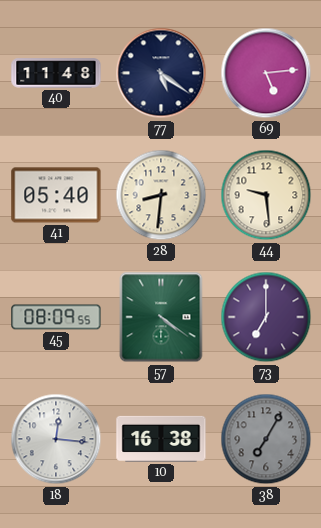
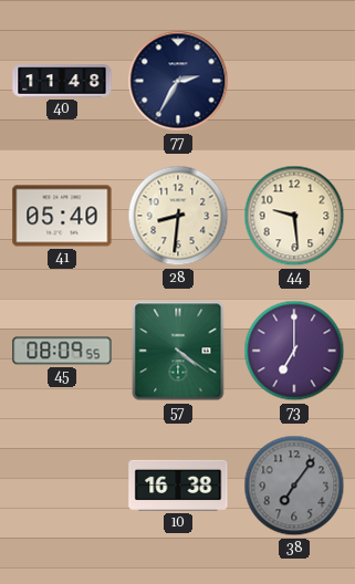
77: 5:21 -> 2:35
69: 5:14 -> none
18: 12:16 -> none
38: 7:05 -> 7:06
